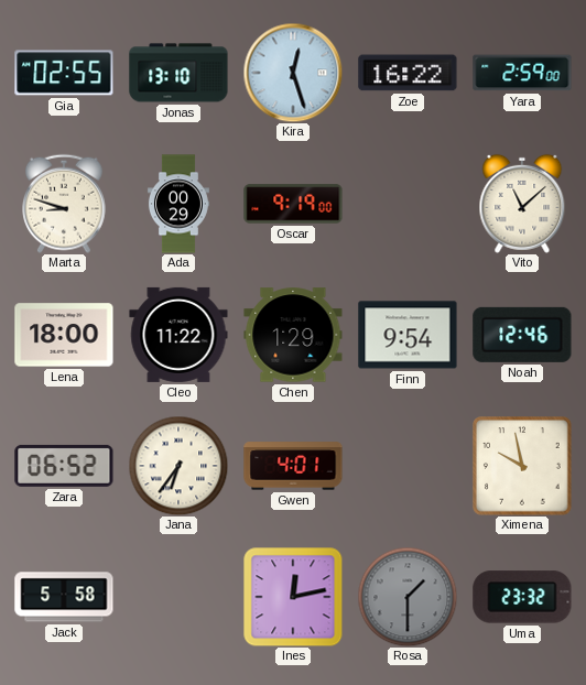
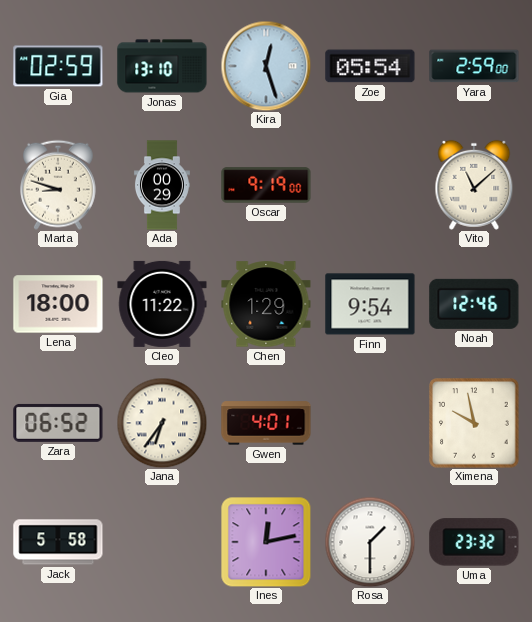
Gia: 02:55 -> 02:59
Zoe: 16:22 -> 05:54
Rosa dial: grey -> white
